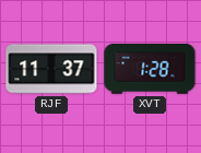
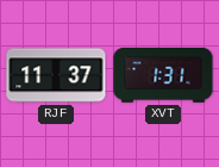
XVT: 1:28 -> 1:31
